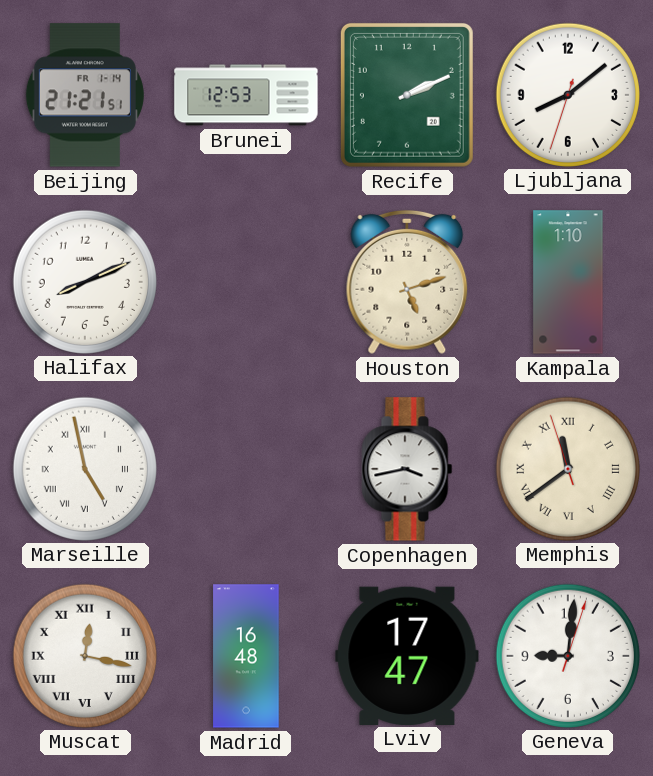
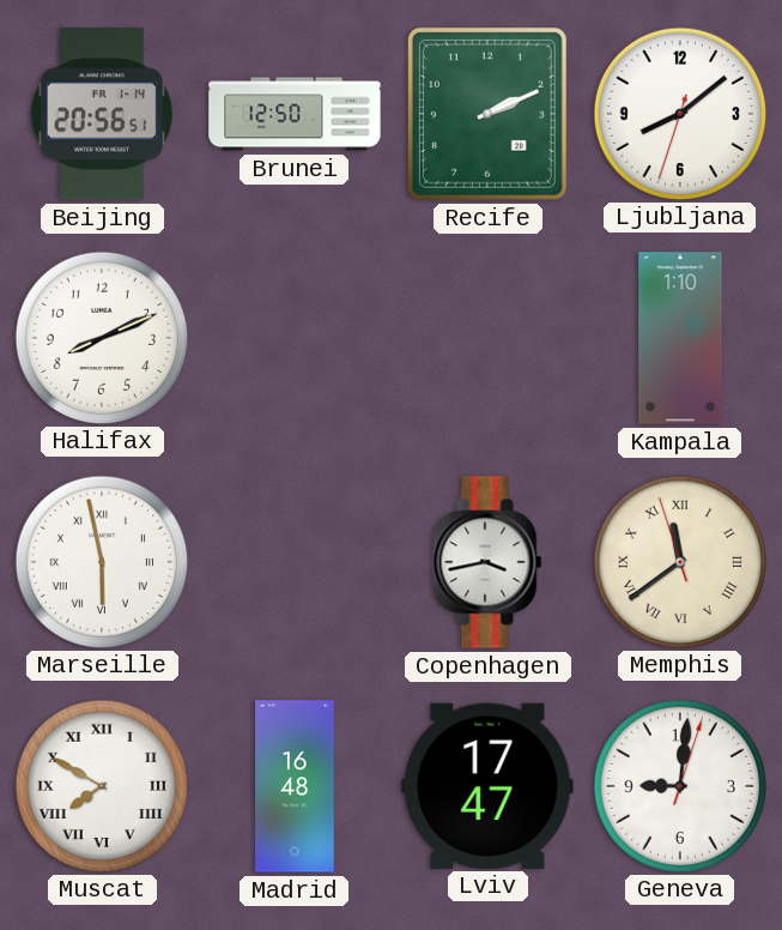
Beijing: 21:21 -> 20:56
Brunei: 12:53 -> 12:50
Houston: 5:12 -> none
Marseille: 4:58 -> 5:58
Muscat: 12:17 -> 7:50
